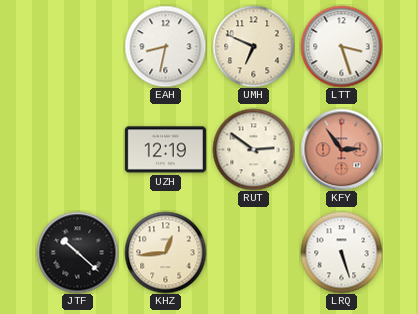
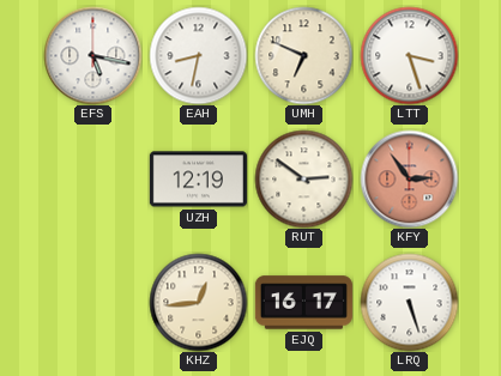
EFS: none -> 5:17
JTF: 10:22 -> none
EJQ: none -> 16:17
